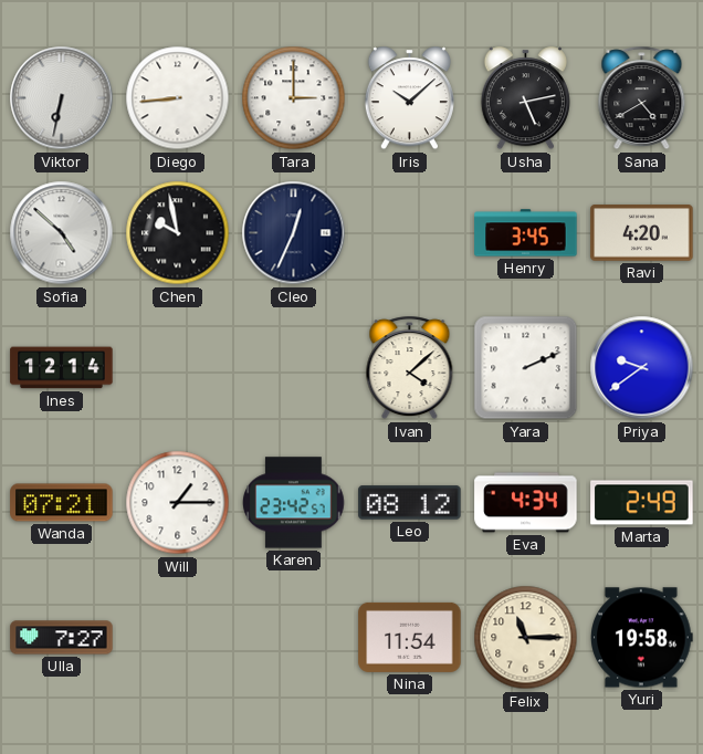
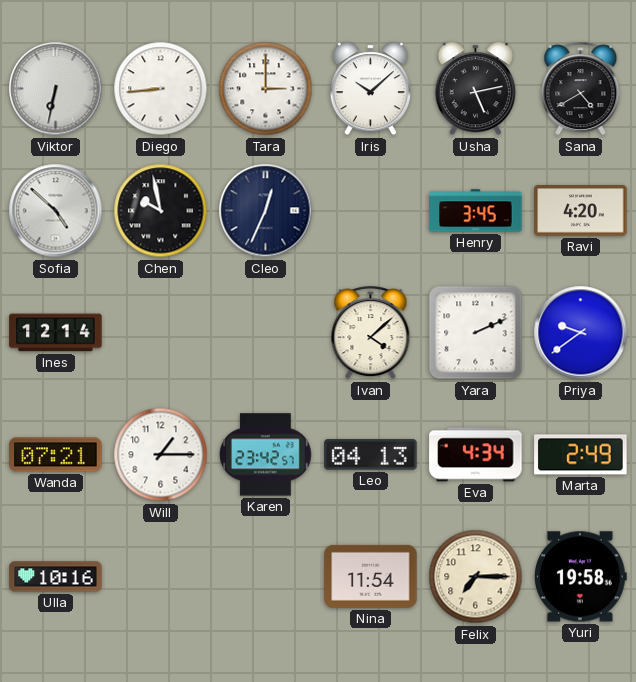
Leo: 08:12 -> 04:13
Ulla: 7:27 -> 10:16
Felix: 11:15 -> 7:15
